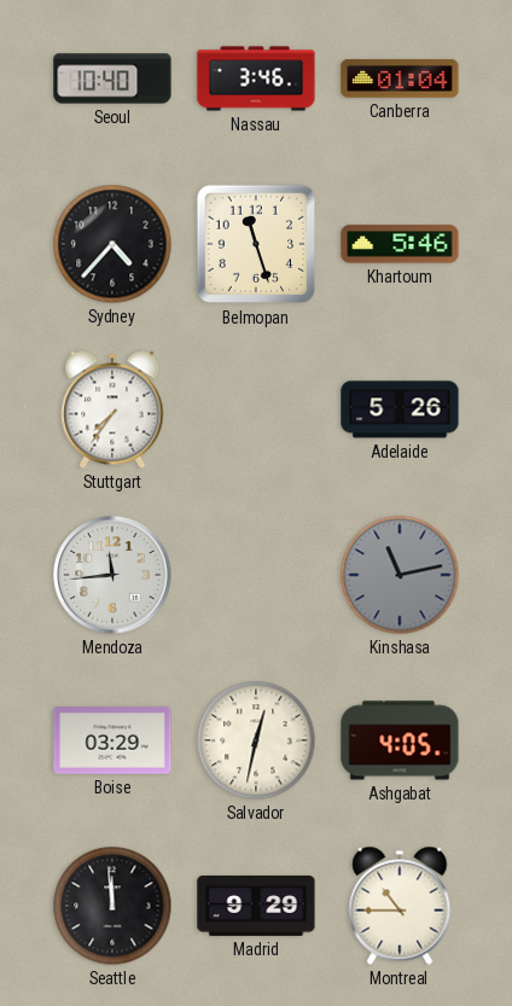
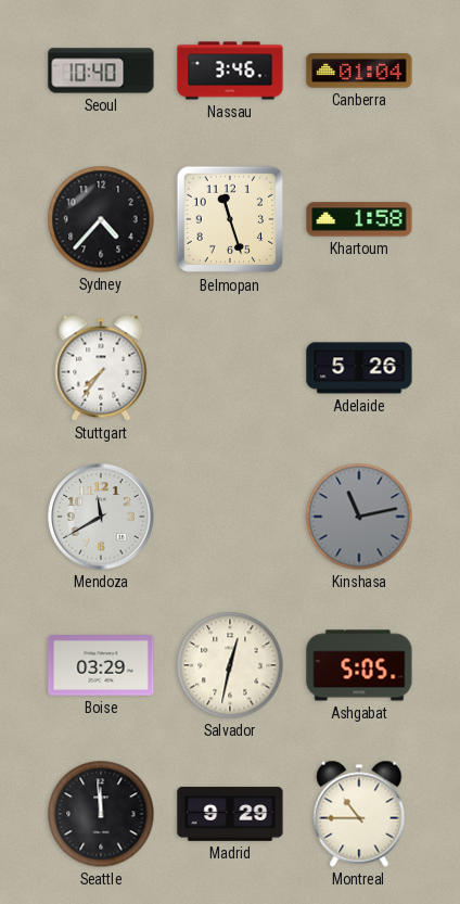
Khartoum: 5:46 -> 1:58
Mendoza: 11:44 -> 11:40
Ashgabat: 4:05 -> 5:05
